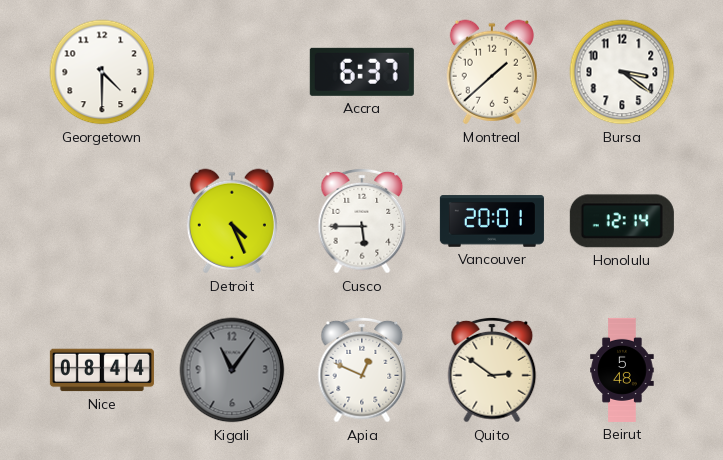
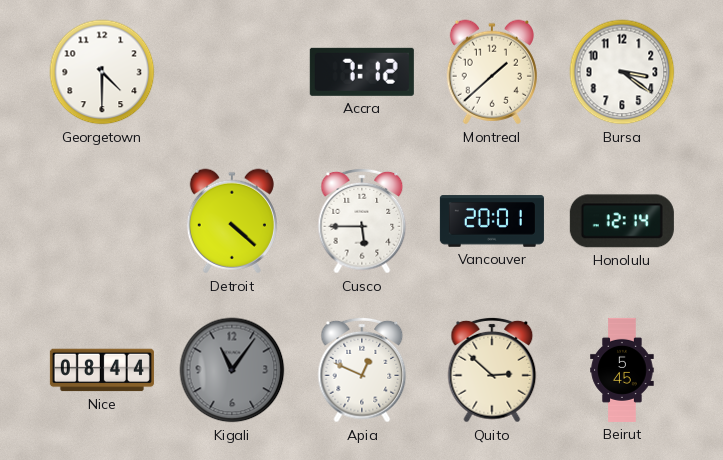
Accra: 6:37 -> 7:12
Detroit: 4:26 -> 4:22
Quito: 2:51 -> 2:52
Beirut: 5:48 -> 5:45
